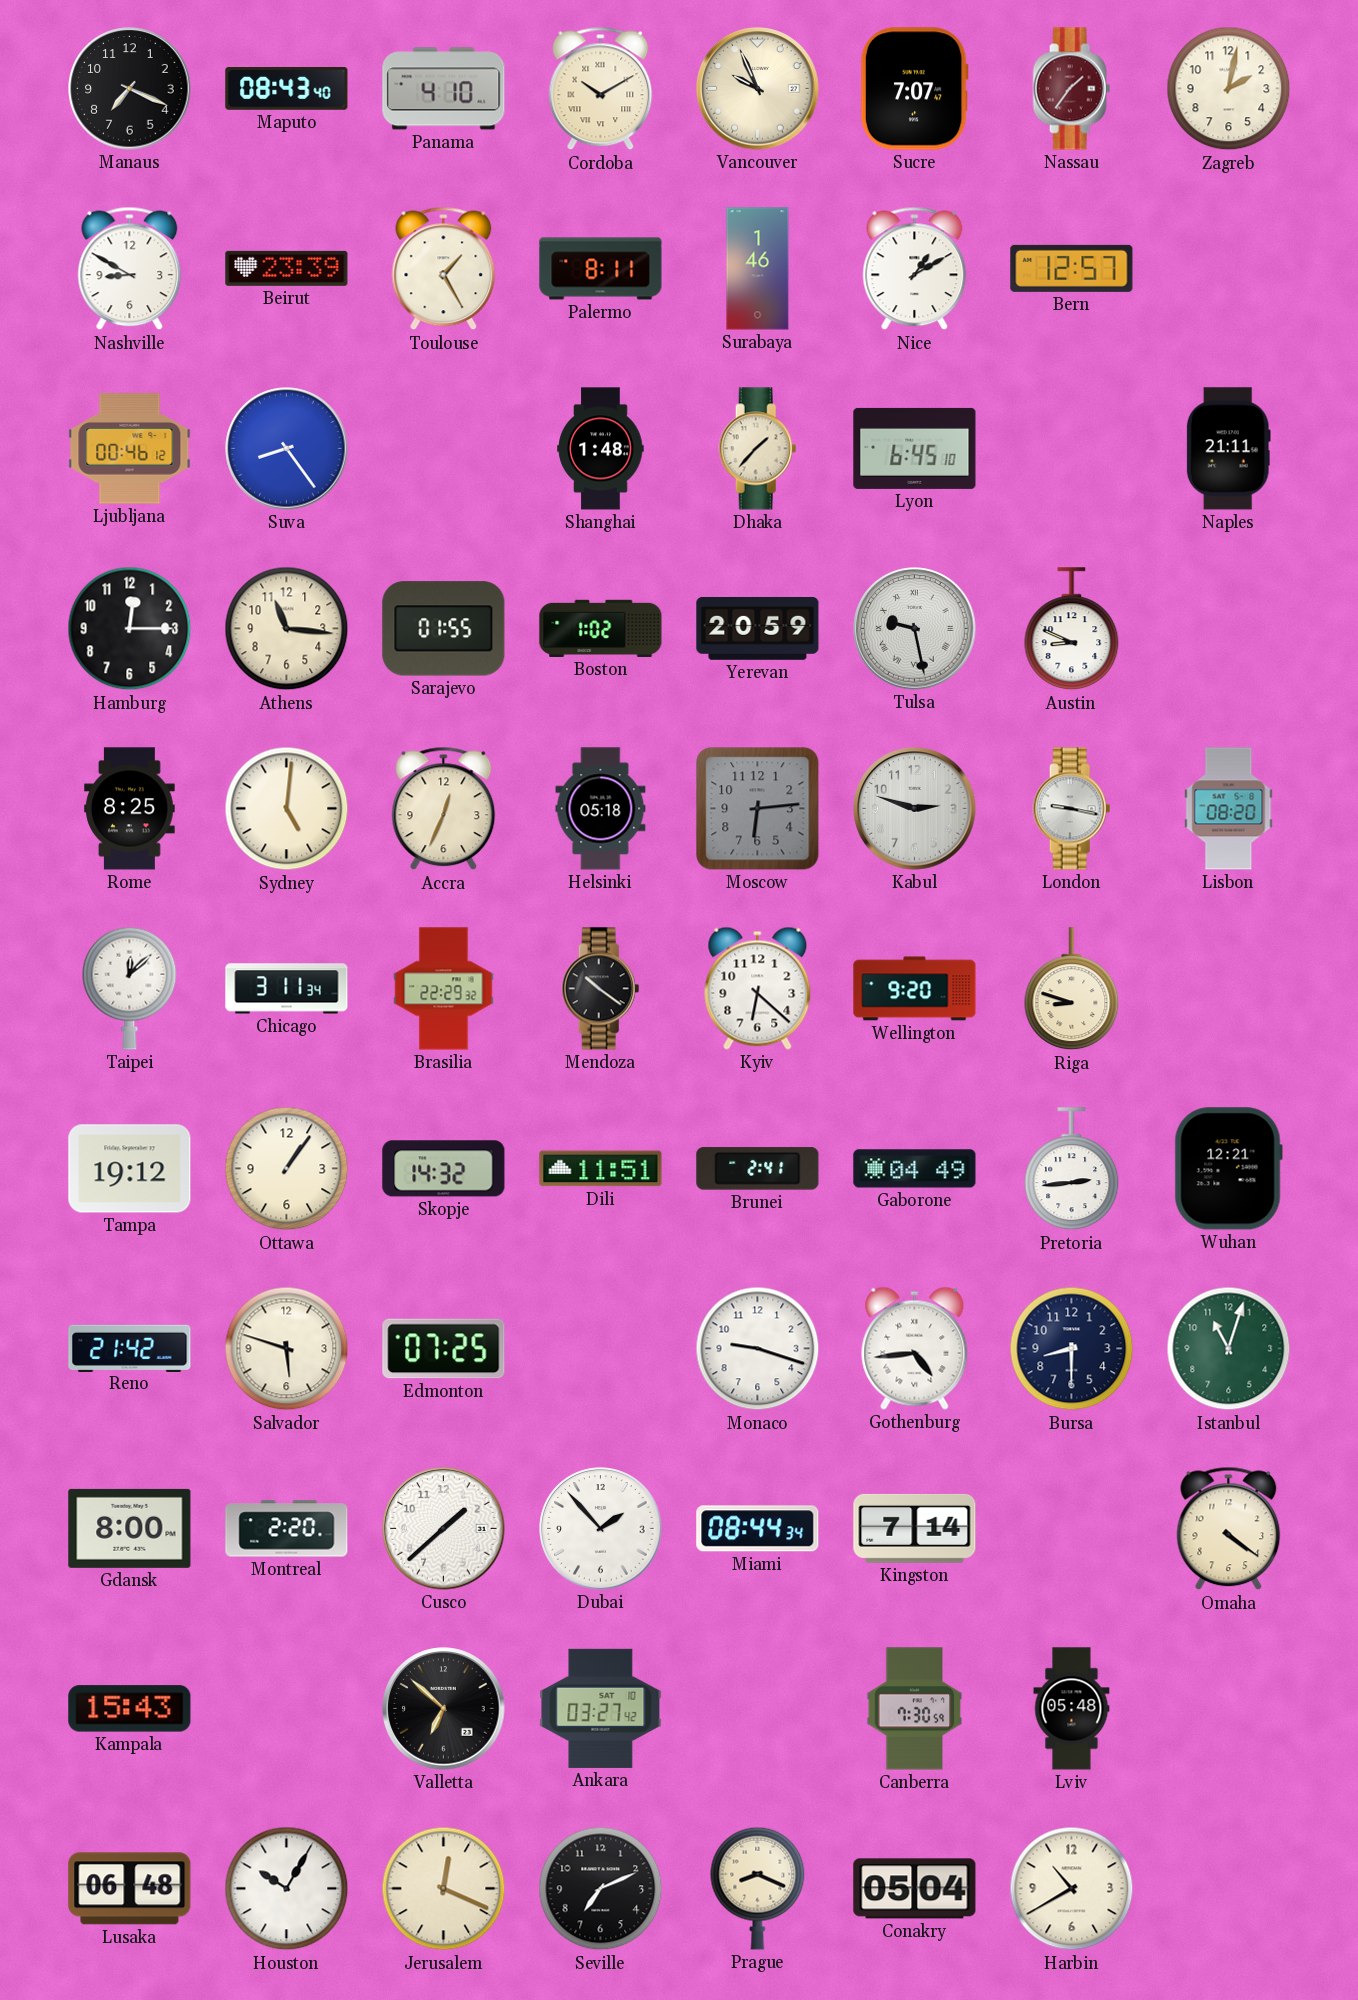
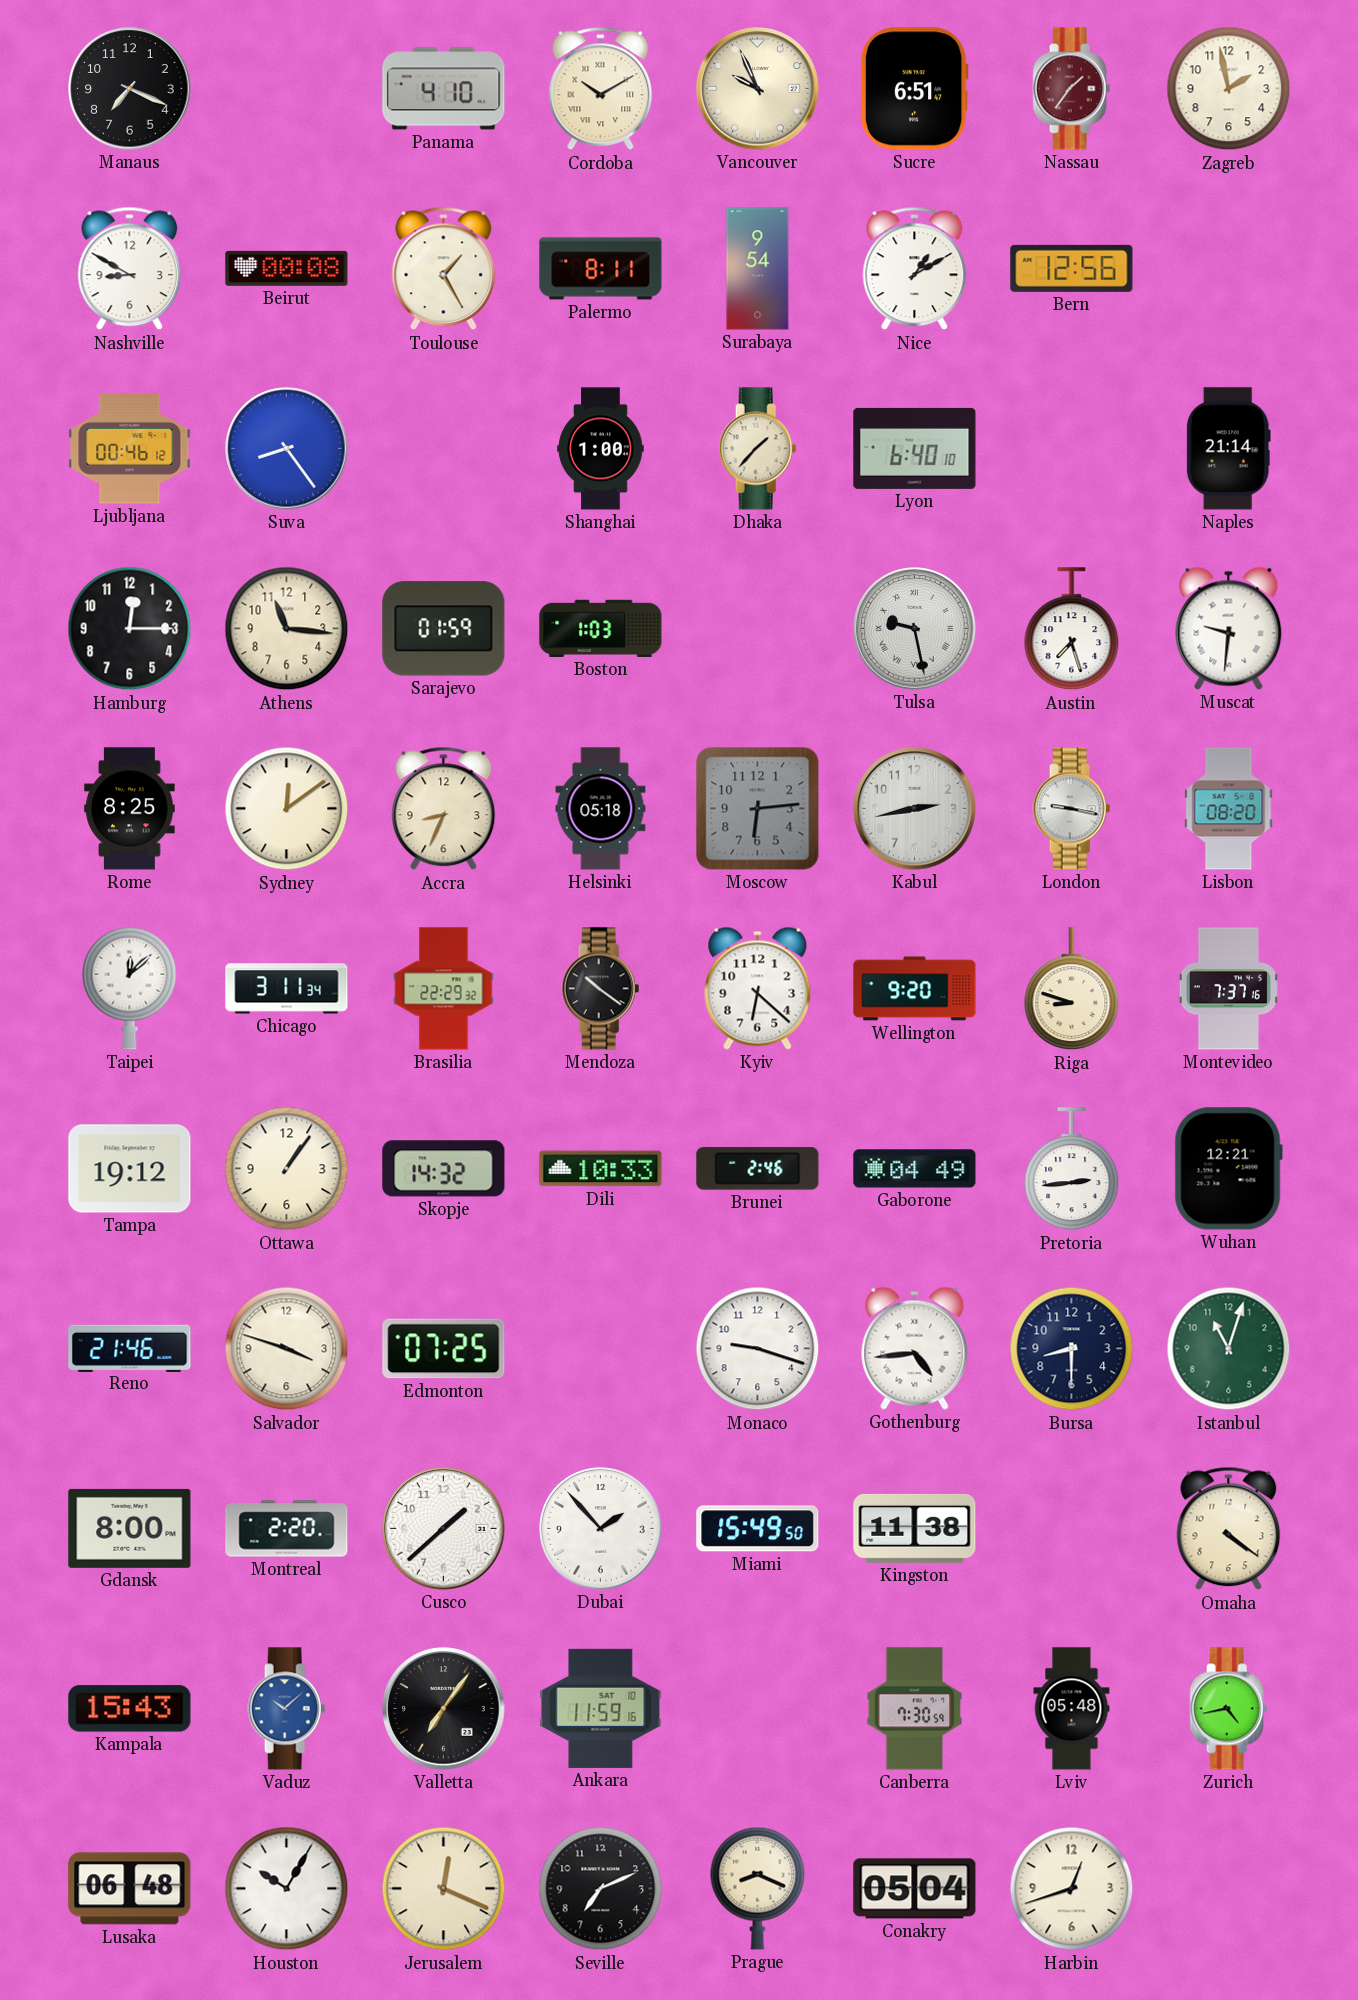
Maputo: 08:43 -> none
Sucre: 7:07 -> 6:51
Zagreb: 2:02 -> 1:58
Beirut: 23:39 -> 00:08
Surabaya: 1:46 -> 9:54
Bern: 12:57 -> 12:56
Shanghai: 1:48 -> 1:00
Lyon: 6:45 -> 6:40
Naples: 21:11 -> 21:14
Sarajevo: 01:55 -> 01:59
Boston: 1:02 -> 1:03
Yerevan: 20:59 -> none
Austin: 8:49 -> 7:27
Muscat: none -> 9:31
Sydney: 5:01 -> 12:09
Accra: 12:34 -> 8:34
Kabul: 2:48 -> 2:43
Montevideo: none -> 7:37
Dili: 11:51 -> 10:33
Brunei: 2:41 -> 2:46
Reno: 21:42 -> 21:46
Salvador: 5:48 -> 3:48
Miami: 08:44 -> 15:49
Kingston: 7:14 -> 11:38
Vaduz: none -> 10:08
Valletta: 6:52 -> 7:06
Ankara: 03:27 -> 11:59
Zurich: none -> 4:43
Harbin: 10:40 -> 12:42
